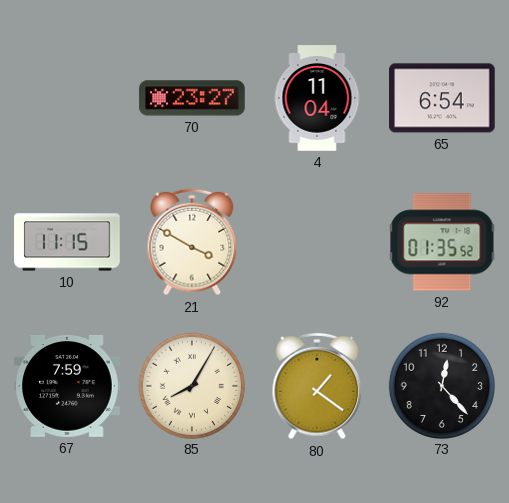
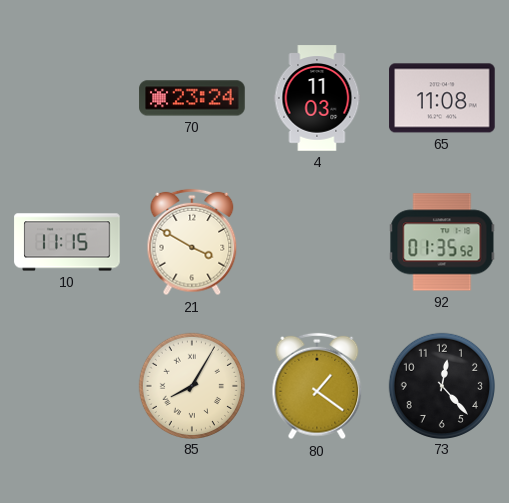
70: 23:27 -> 23:24
4: 11:04 -> 11:03
65: 6:54 -> 11:08
67: 7:59 -> none
